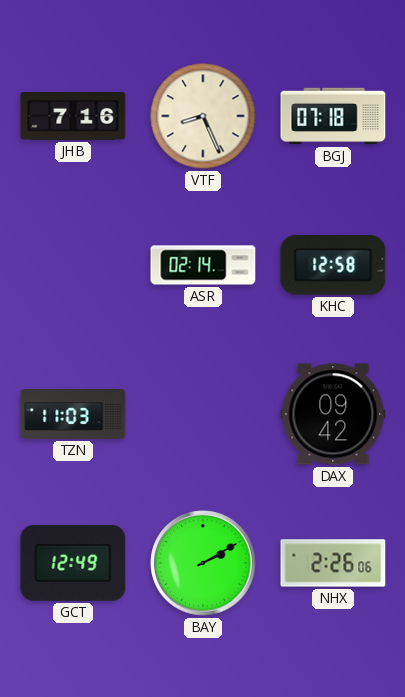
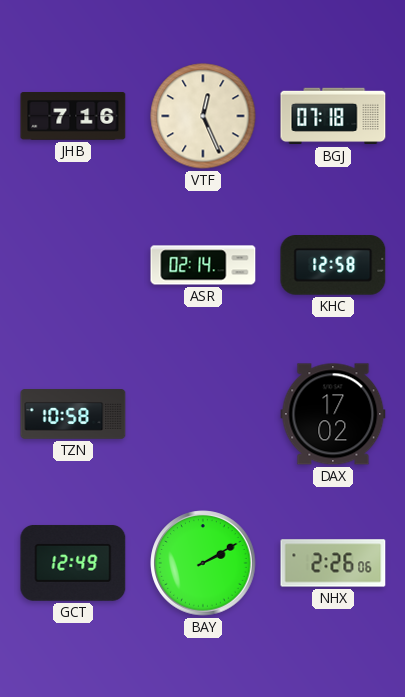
VTF: 8:26 -> 12:26
TZN: 11:03 -> 10:58
DAX: 09:42 -> 17:02
